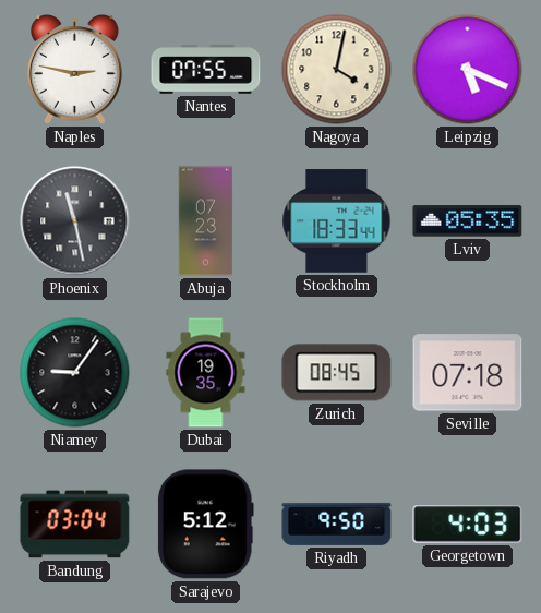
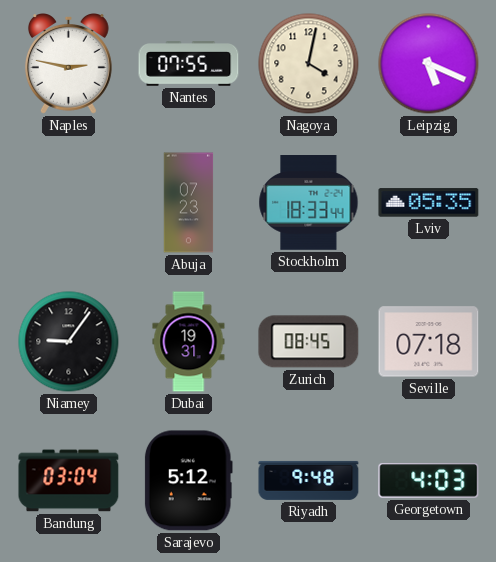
Phoenix: 11:28 -> none
Dubai: 19:35 -> 19:31
Riyadh: 9:50 -> 9:48
